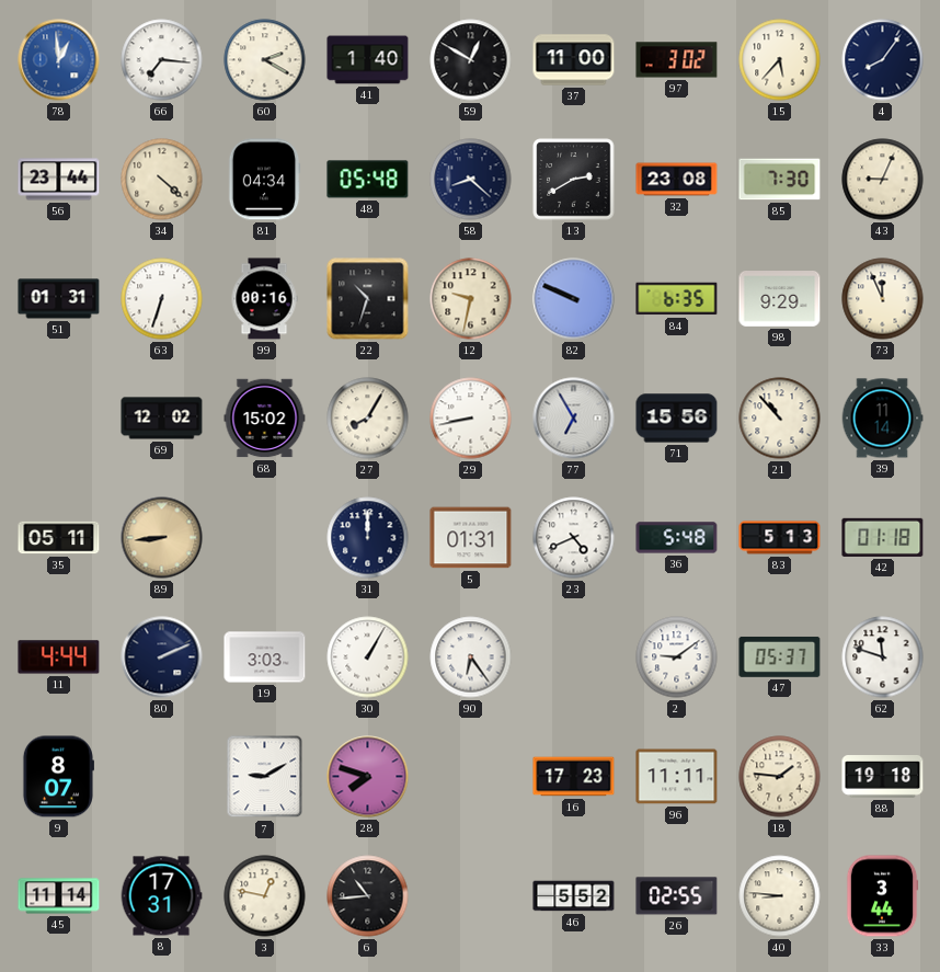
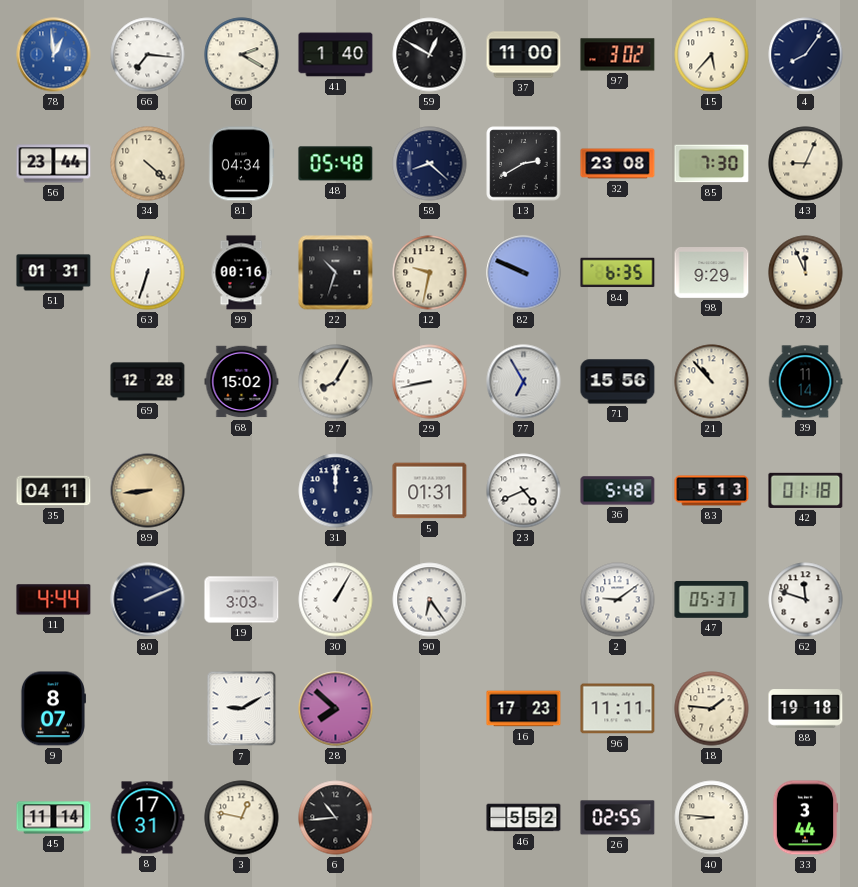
69: 12:02 -> 12:28
35: 05:11 -> 04:11
28: 7:48 -> 7:52
